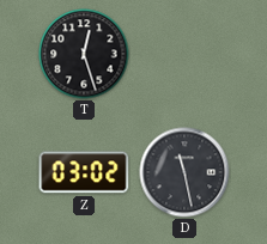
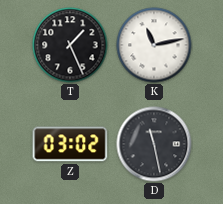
T: 12:27 -> 1:26
K: none -> 11:13
